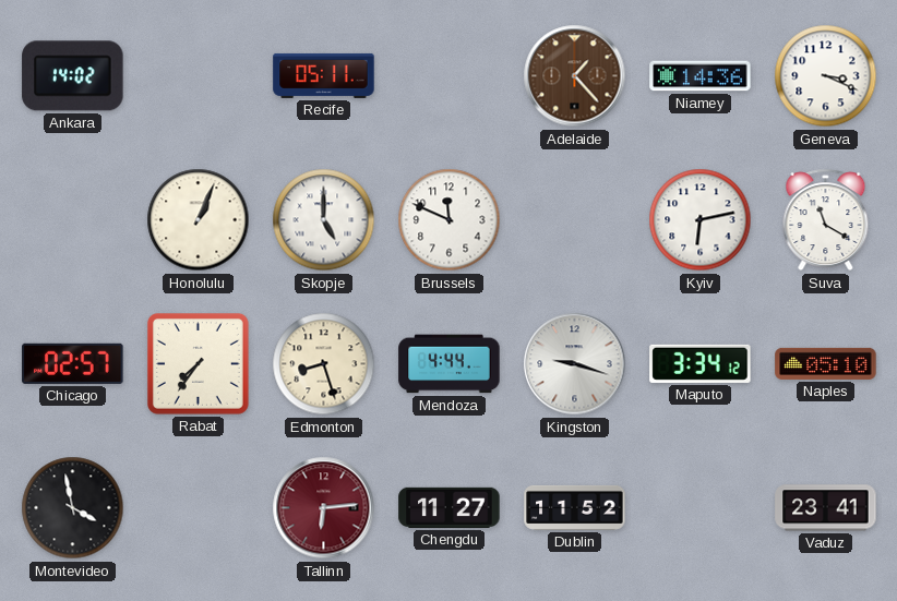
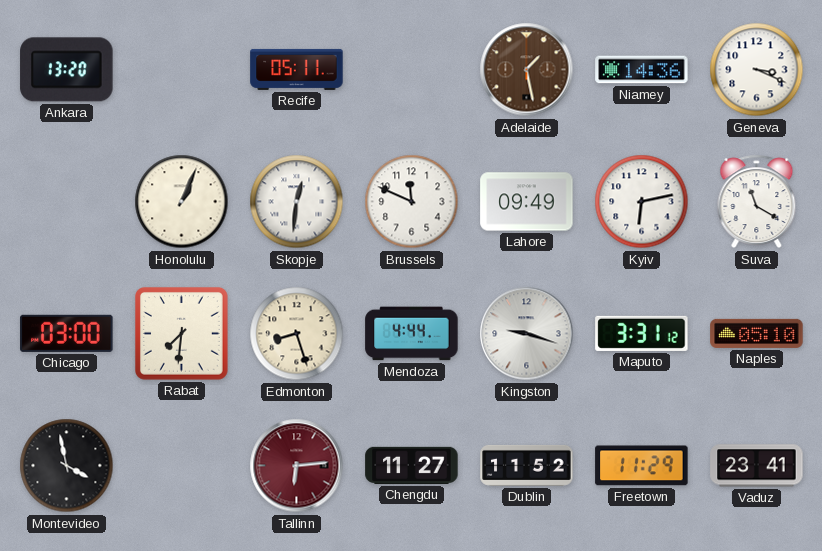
Ankara: 14:02 -> 13:20
Adelaide: 1:23 -> 1:28
Skopje: 5:00 -> 12:31
Lahore: none -> 09:49
Chicago: 02:57 -> 03:00
Rabat: 7:36 -> 7:31
Maputo: 3:34 -> 3:31
Freetown: none -> 11:29
